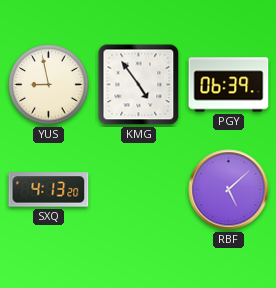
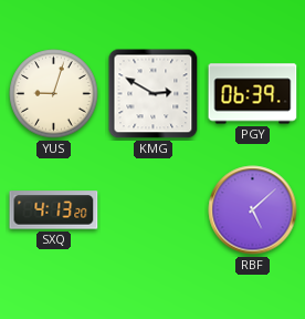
YUS: 8:58 -> 9:03
KMG: 4:54 -> 2:50
